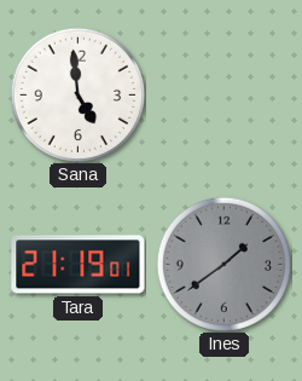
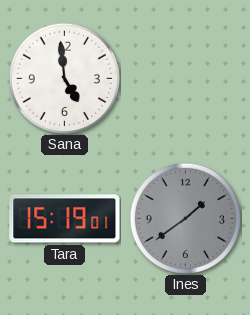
Tara: 21:19 -> 15:19
